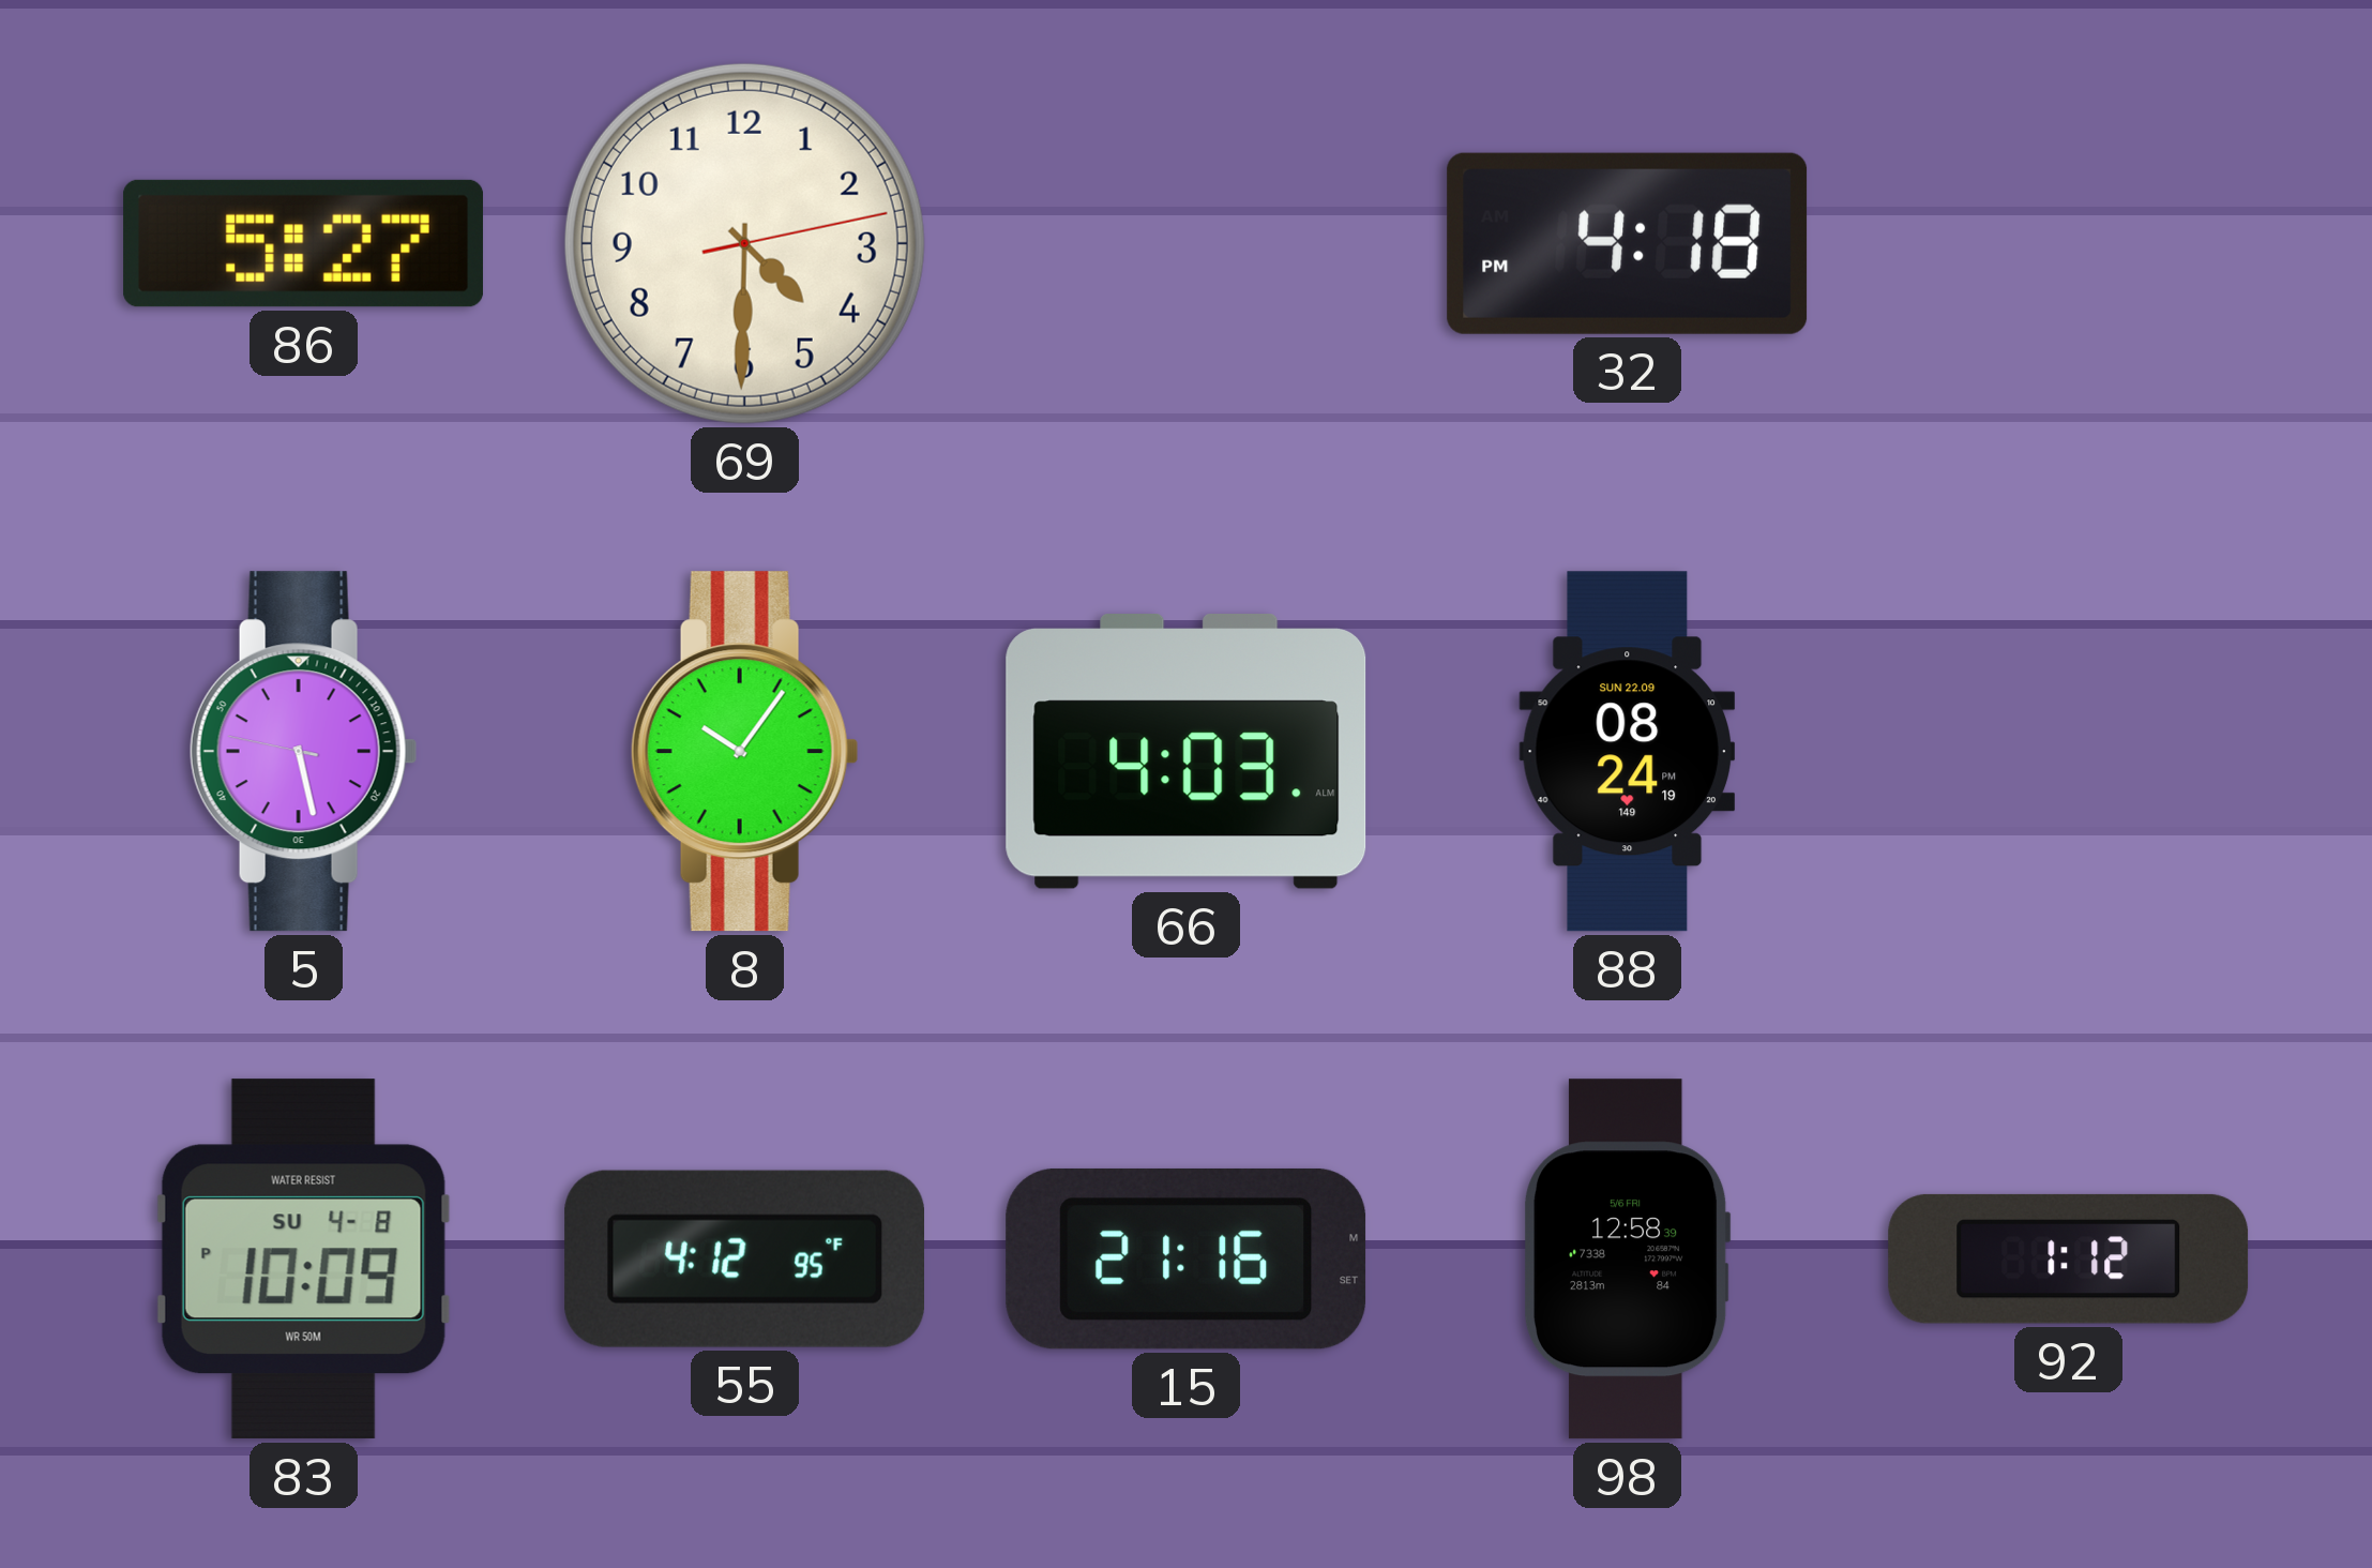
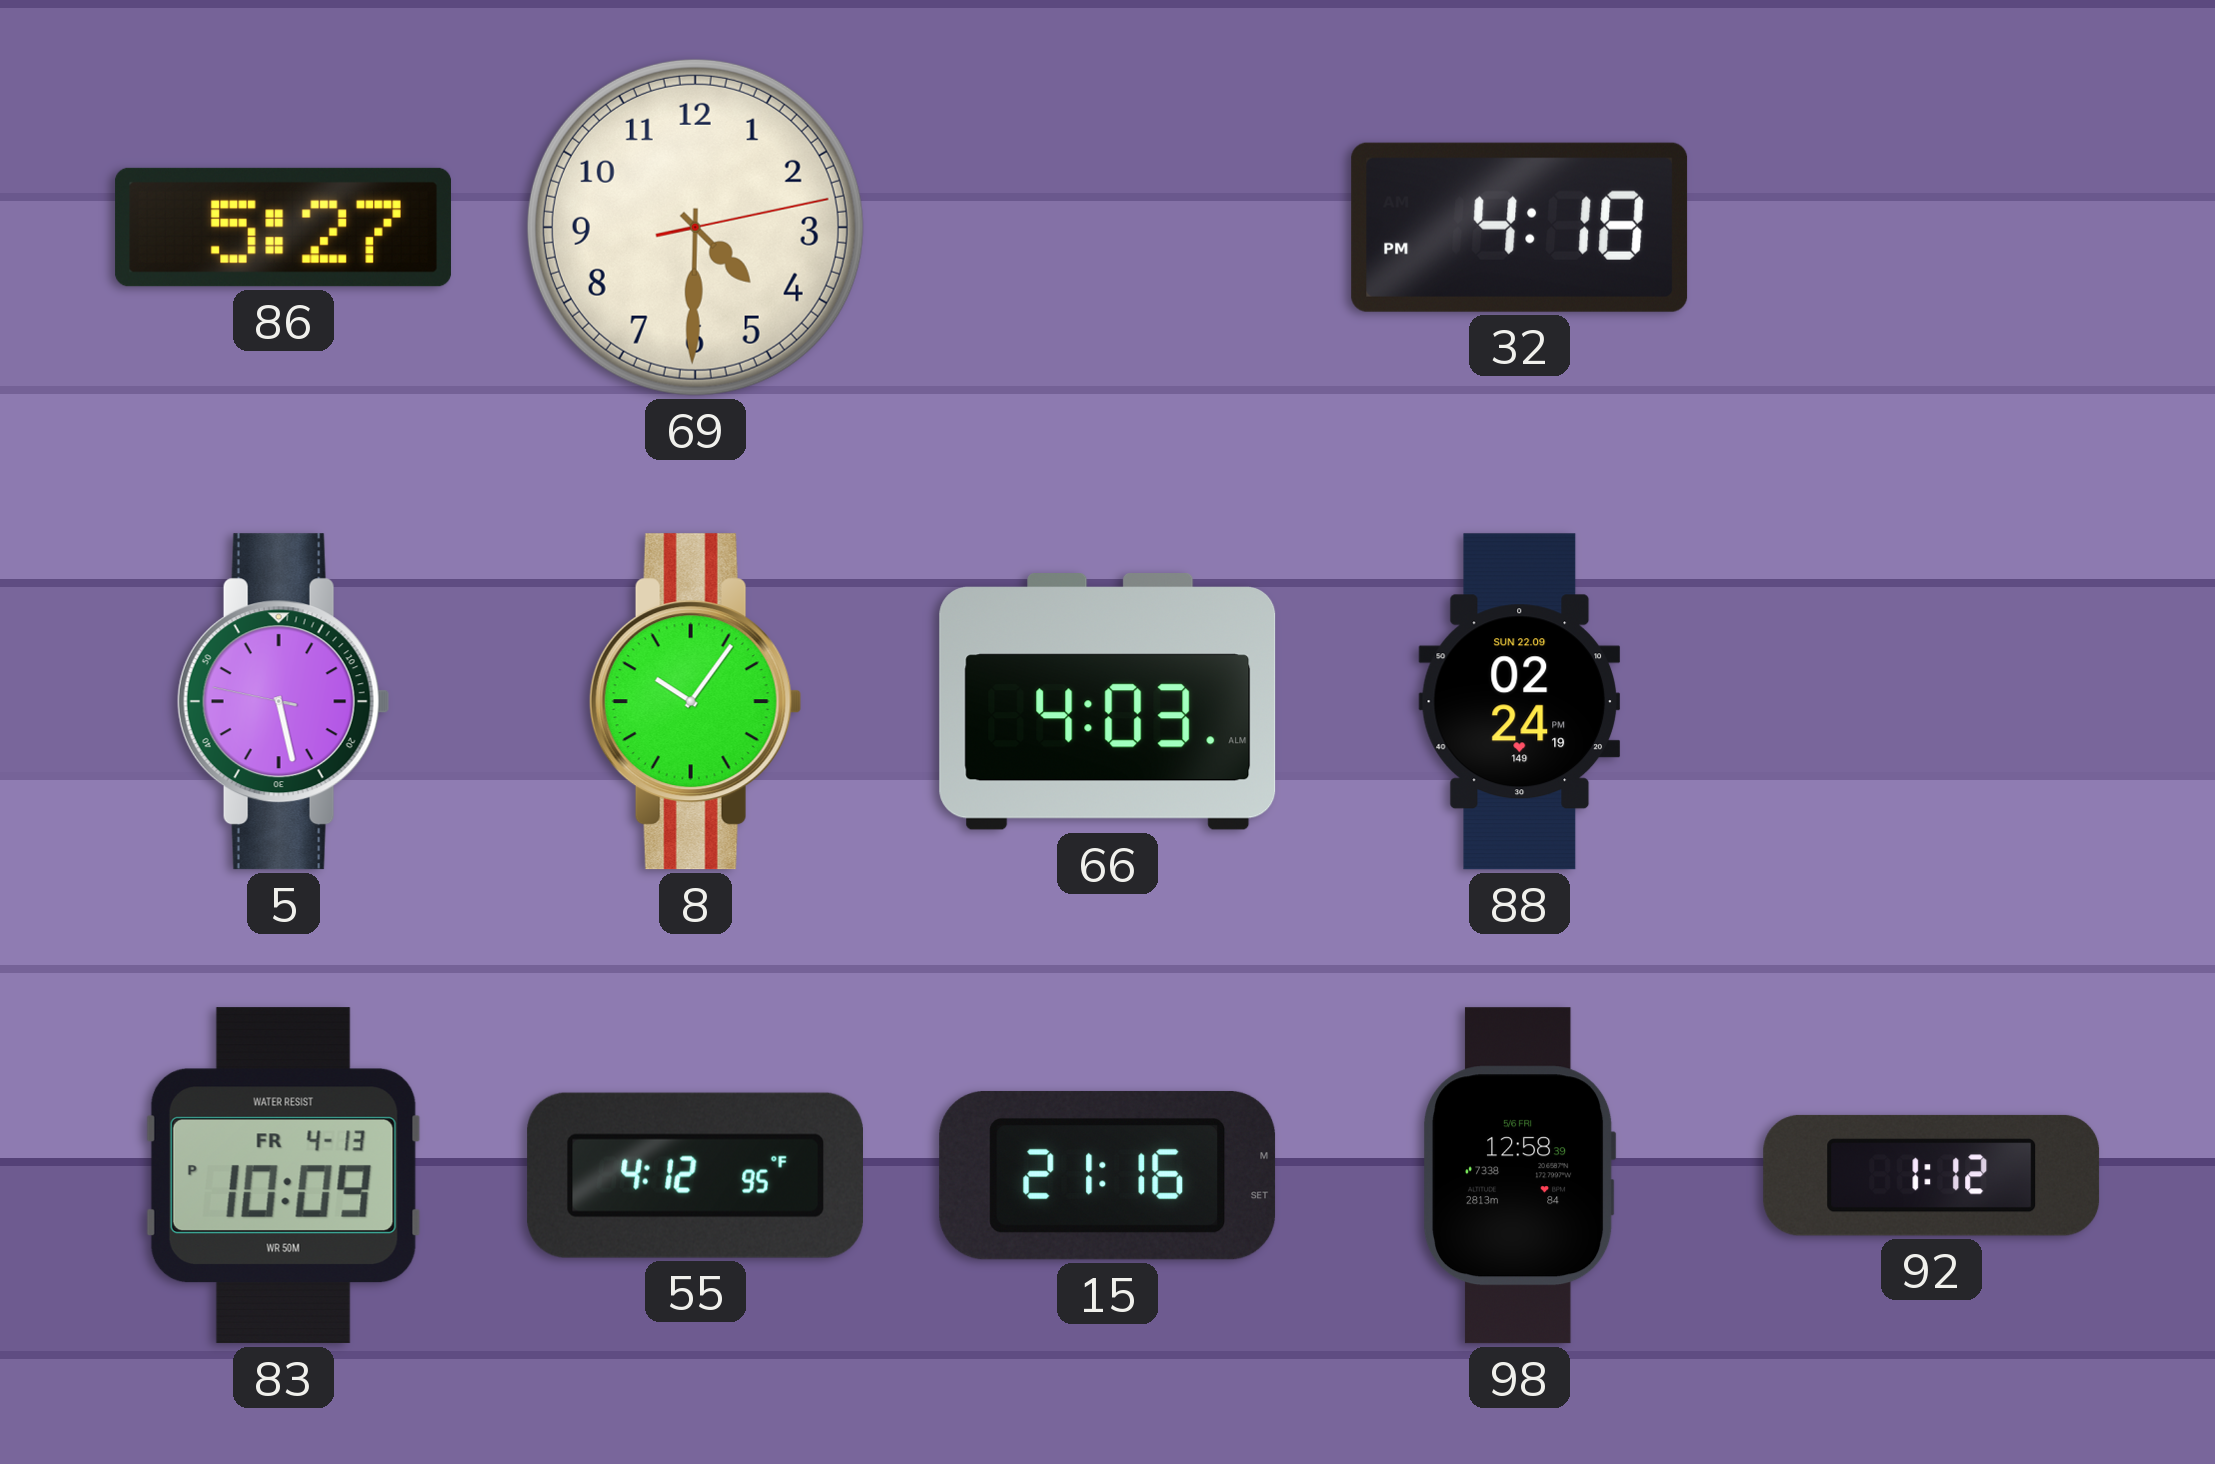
88: 08:24 -> 02:24
83 date: SU 4-8 -> FR 4-13
